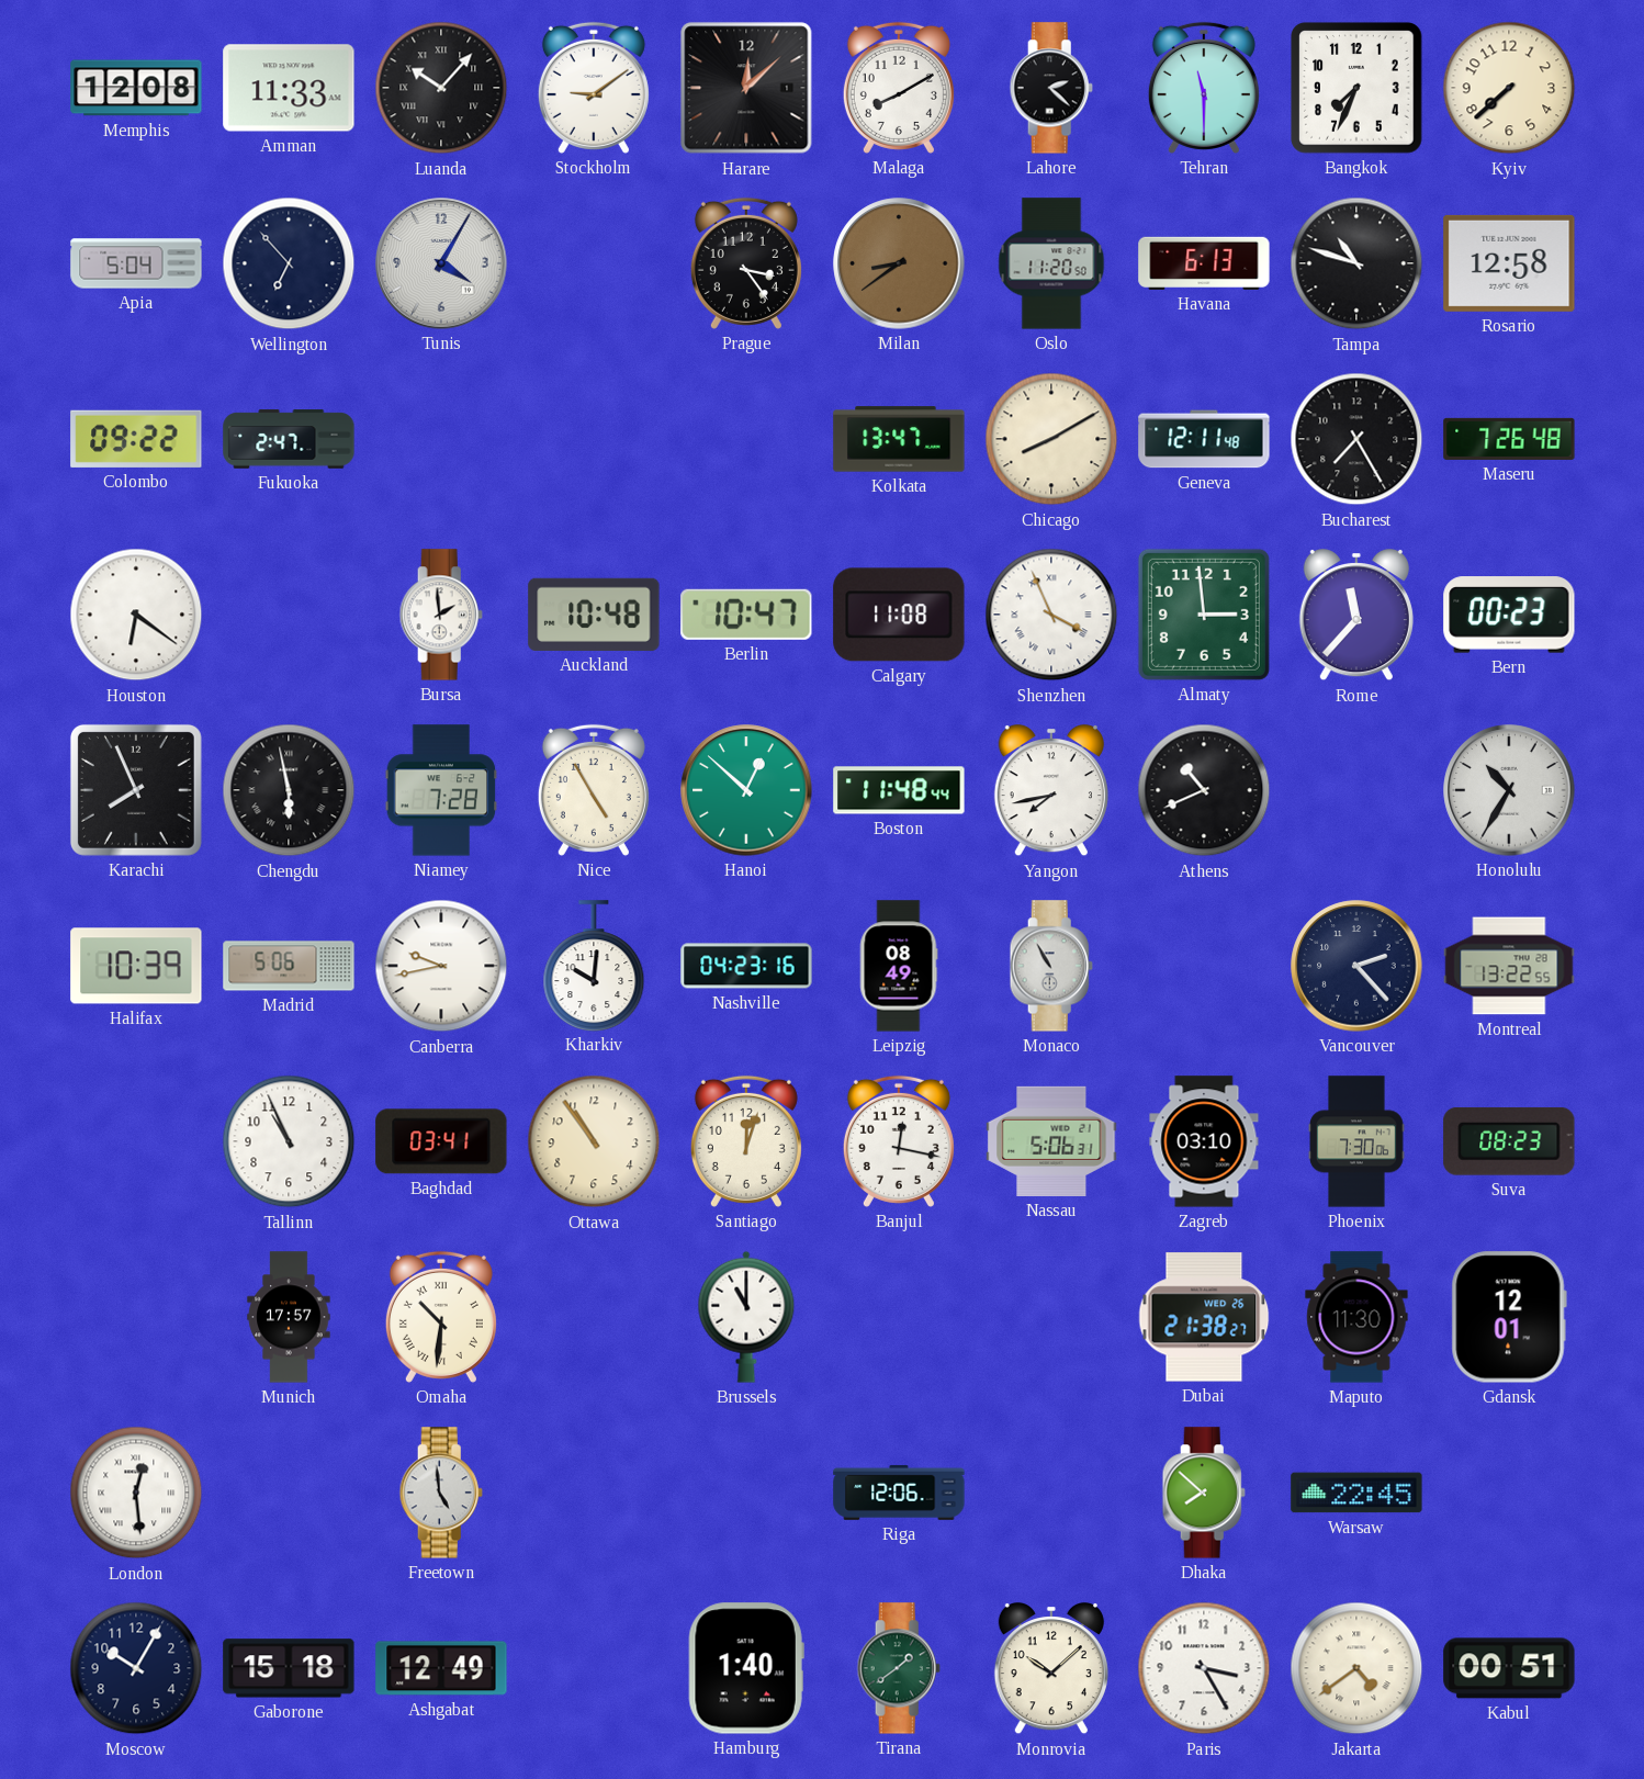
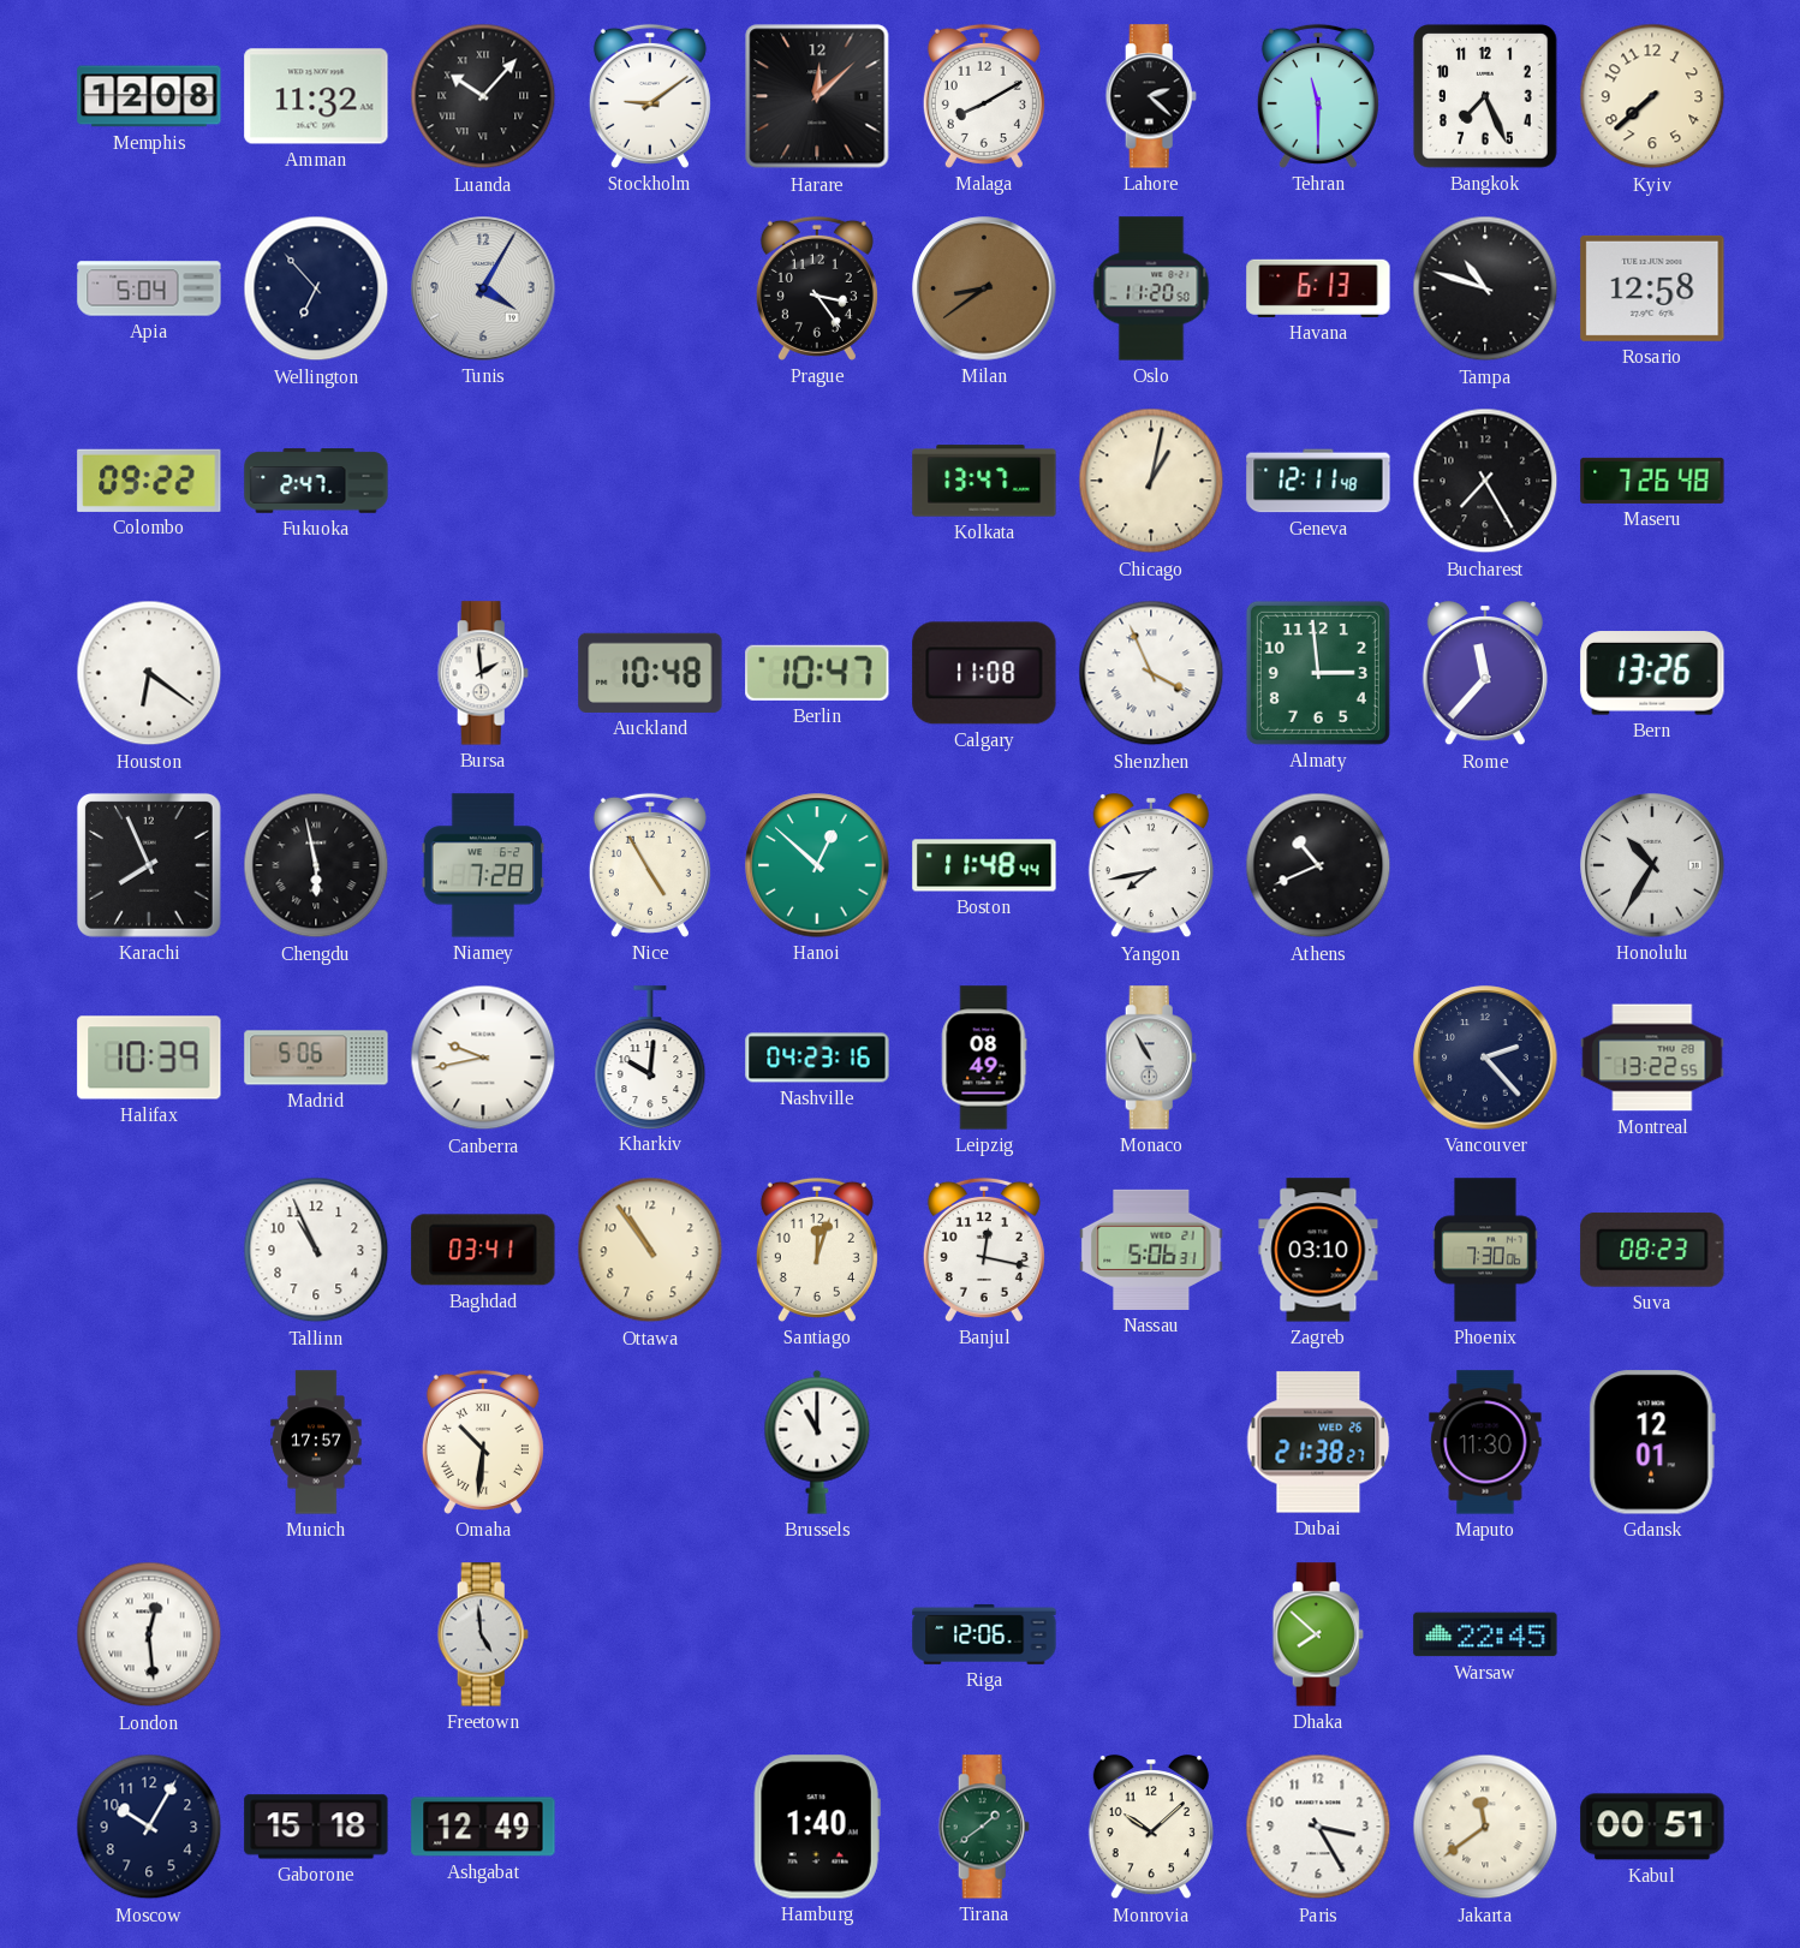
Amman: 11:33 -> 11:32
Bangkok: 7:34 -> 7:26
Chicago: 8:10 -> 1:02
Bern: 00:23 -> 13:26
Jakarta: 4:39 -> 11:39
